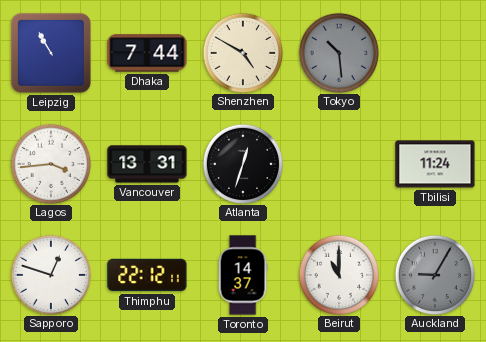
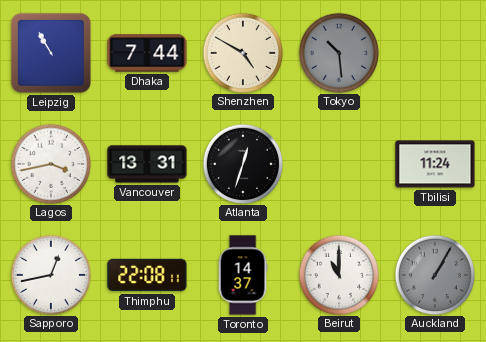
Lagos: 3:44 -> 3:43
Sapporo: 12:48 -> 12:43
Thimphu: 22:12 -> 22:08
Auckland: 9:05 -> 1:05
